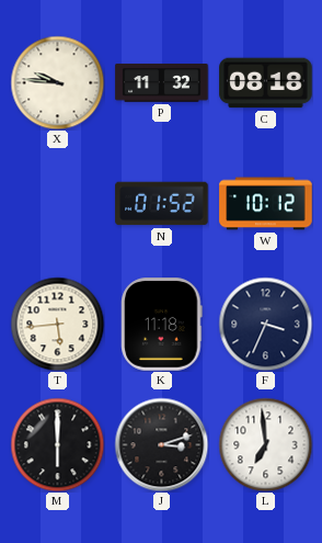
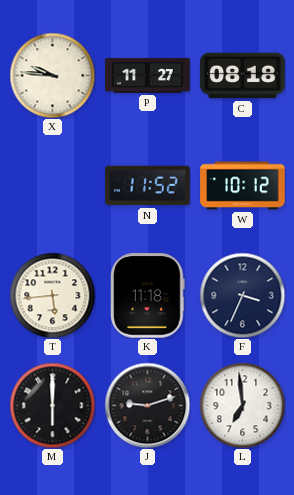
P: 11:32 -> 11:27
N: 01:52 -> 11:52
J: 3:12 -> 9:12
